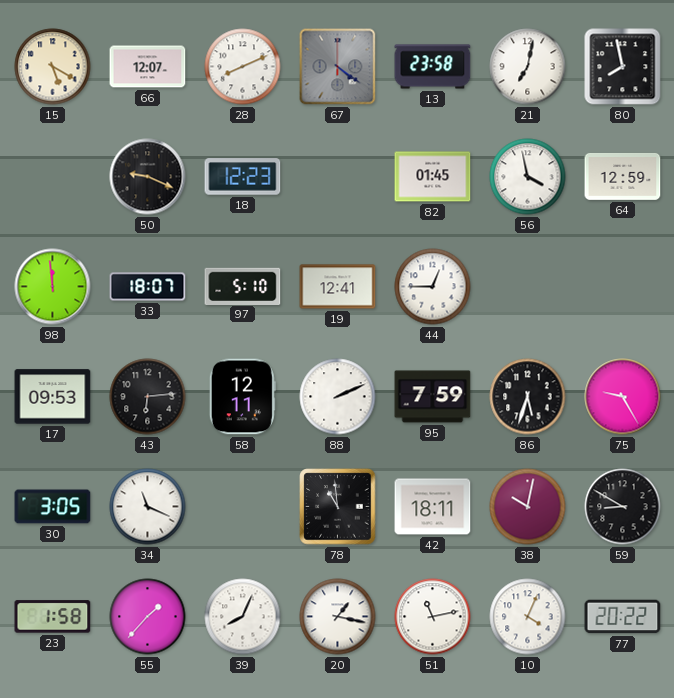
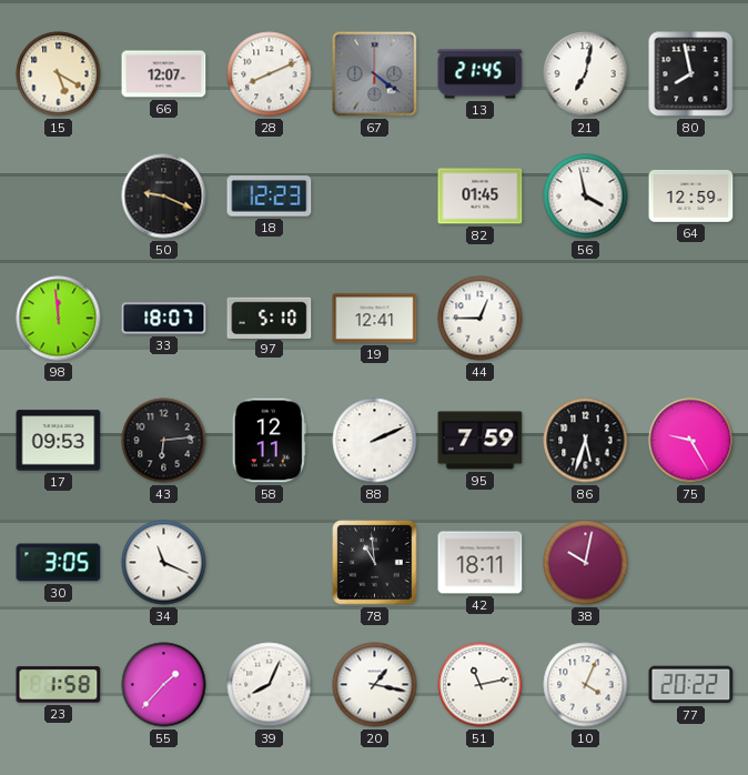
13: 23:58 -> 21:45
59: 8:50 -> none
